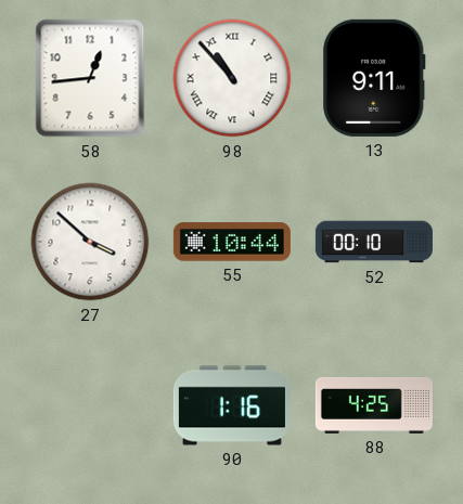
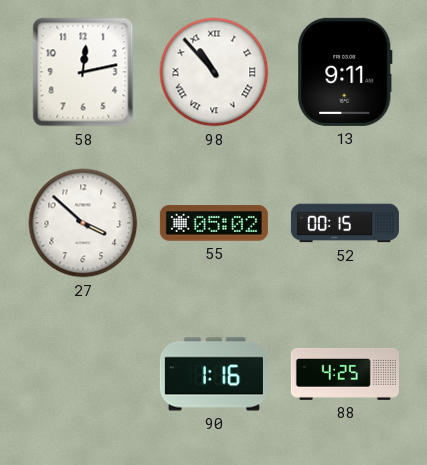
58: 12:44 -> 12:13
55: 10:44 -> 05:02
52: 00:10 -> 00:15
